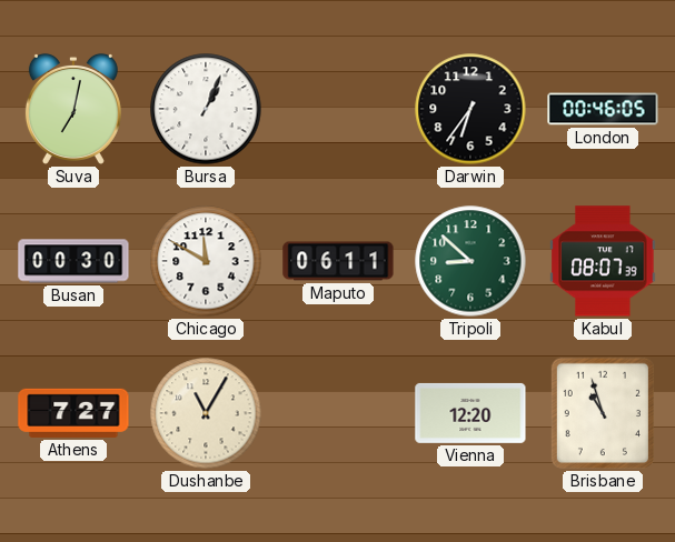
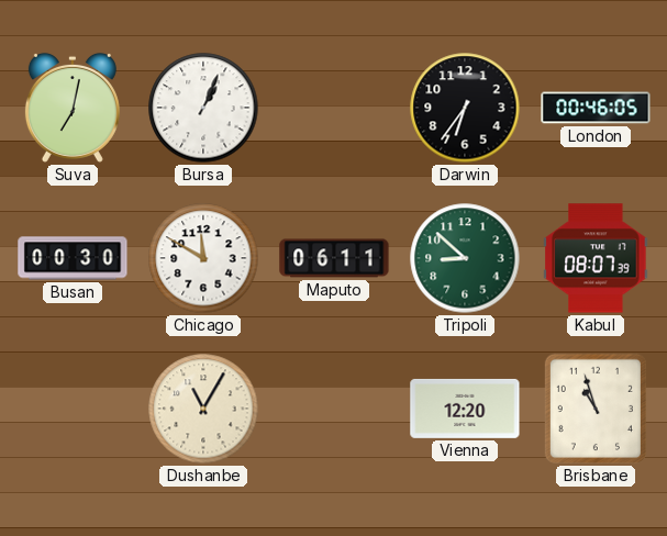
Athens: 7:27 -> none
